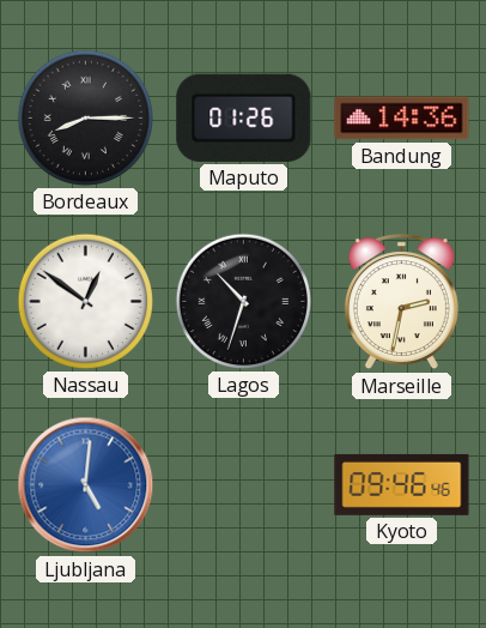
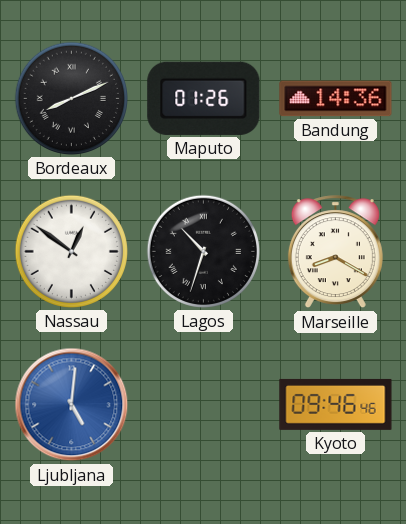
Bordeaux: 8:15 -> 8:11
Marseille: 2:32 -> 8:20
